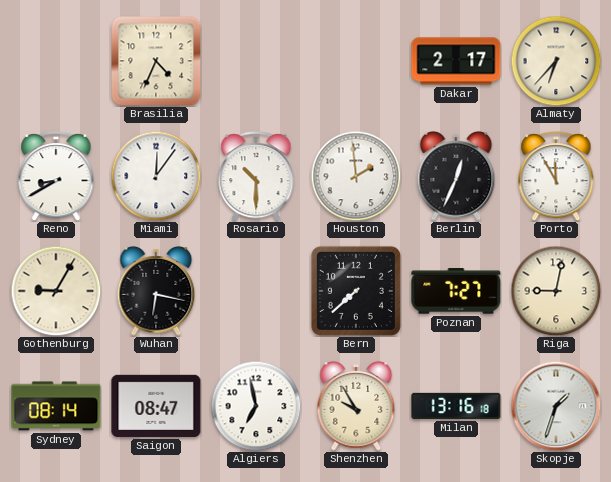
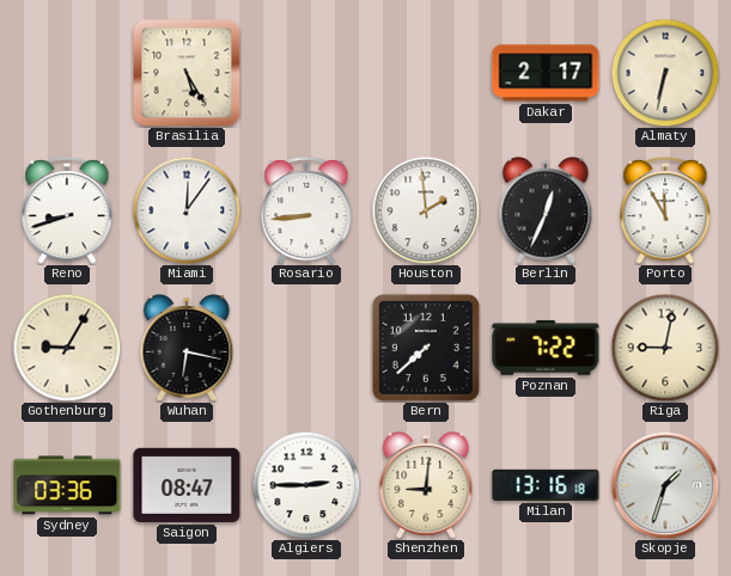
Brasilia: 4:34 -> 5:25
Almaty: 6:37 -> 6:32
Reno: 8:40 -> 8:42
Rosario: 10:30 -> 8:44
Poznan: 7:27 -> 7:22
Sydney: 08:14 -> 03:36
Algiers: 6:58 -> 2:45
Shenzhen: 9:55 -> 9:01
